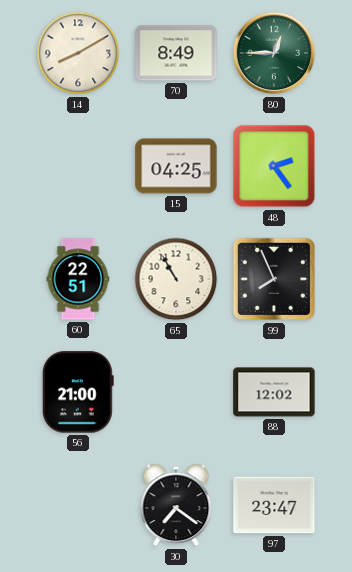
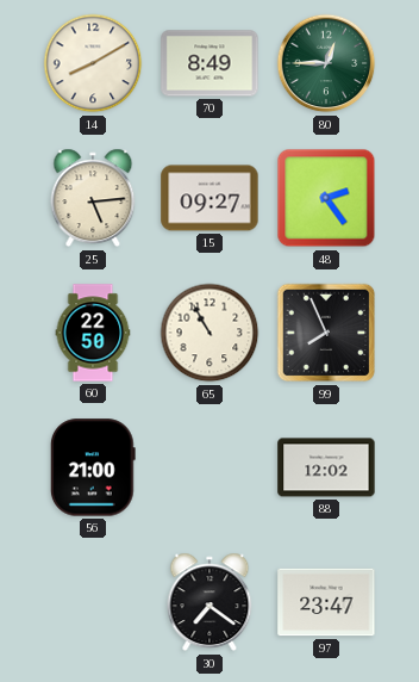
25: none -> 5:14
15: 04:25 -> 09:27
60: 22:51 -> 22:50
